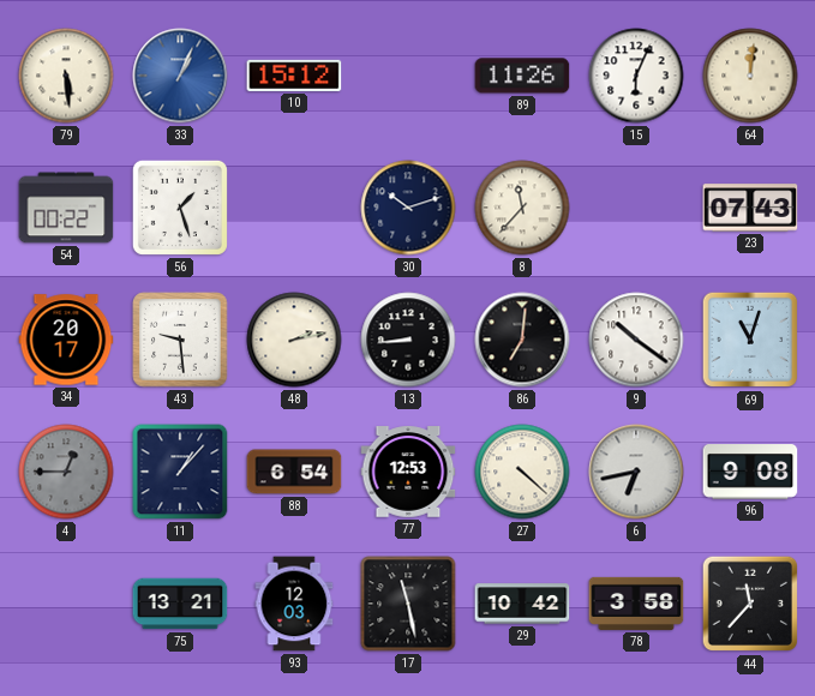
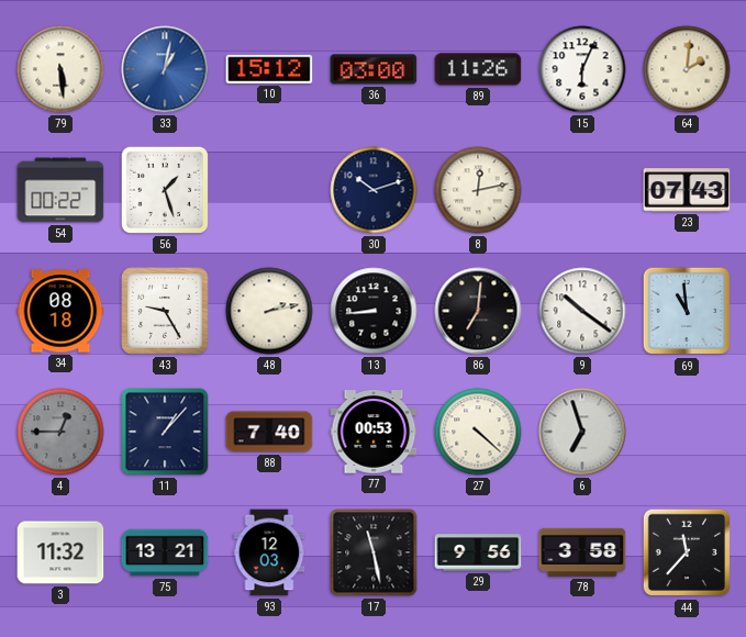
33: 1:04 -> 1:02
36: none -> 03:00
64: 12:01 -> 2:01
8: 11:37 -> 12:13
34: 20:17 -> 08:18
43: 9:29 -> 9:25
69: 11:03 -> 10:59
88: 6:54 -> 7:40
77: 12:53 -> 00:53
6: 6:43 -> 6:57
96: 9:08 -> none
3: none -> 11:32
29: 10:42 -> 9:56
